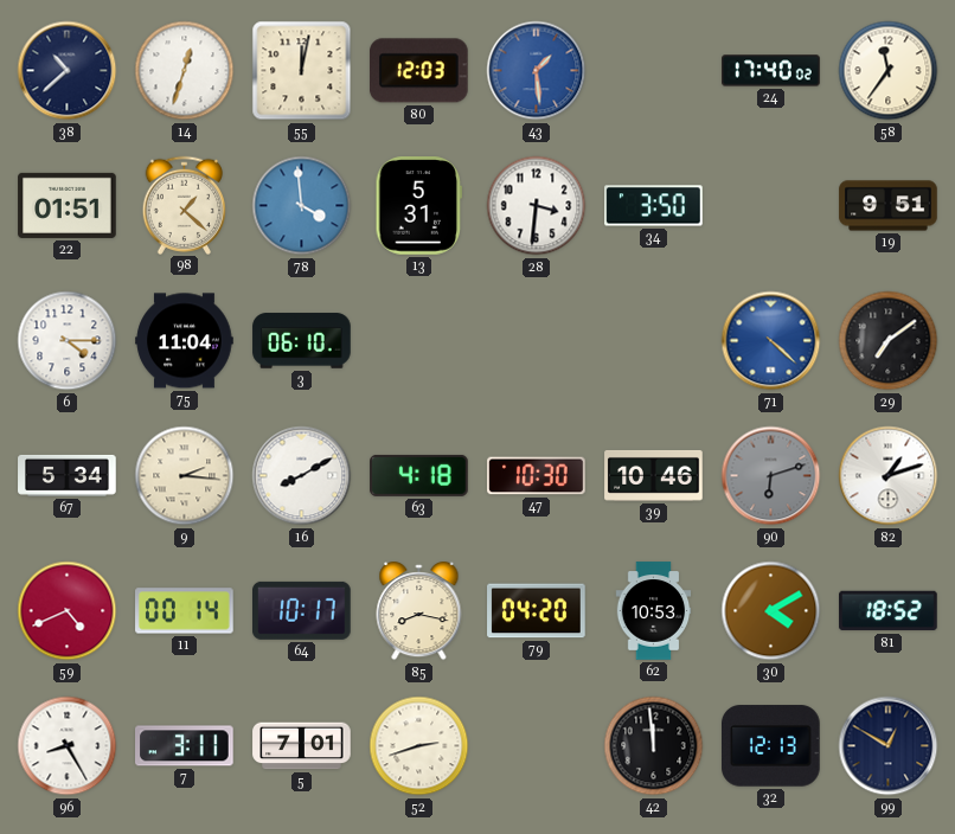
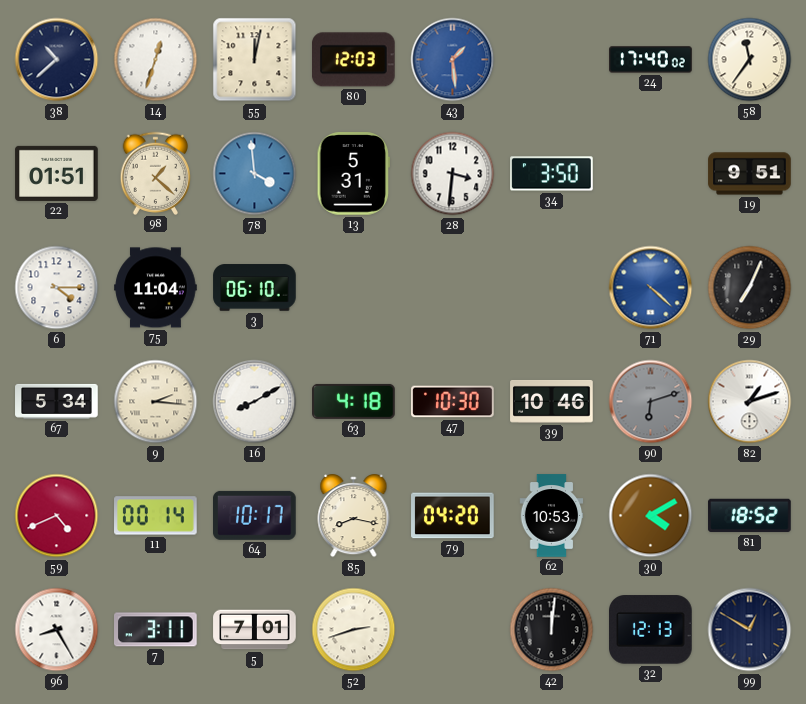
29: 7:09 -> 7:04
42: 11:59 -> 12:01
